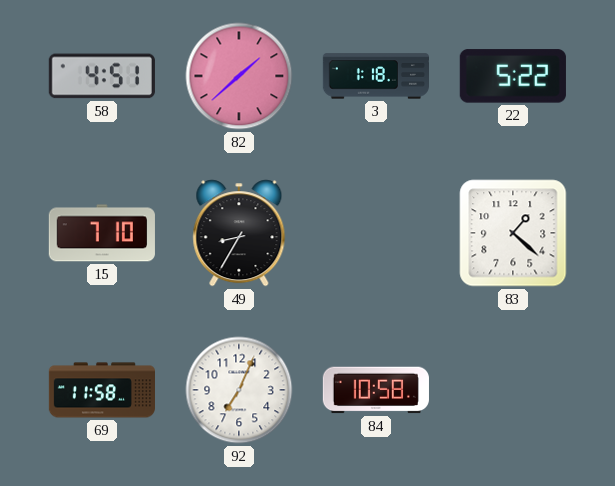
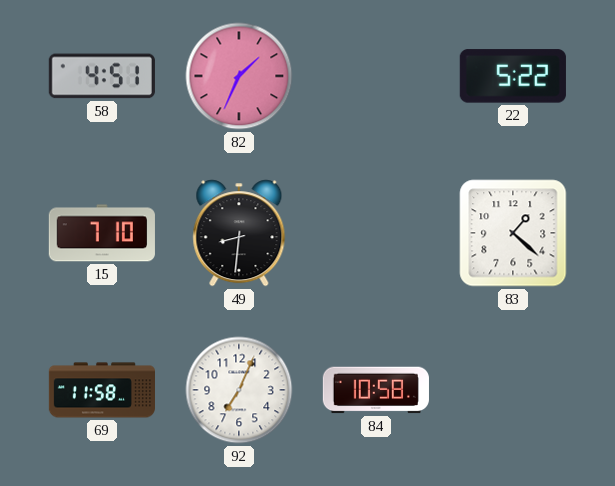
82: 1:38 -> 1:34
3: 1:18 -> none
49: 8:35 -> 8:31
